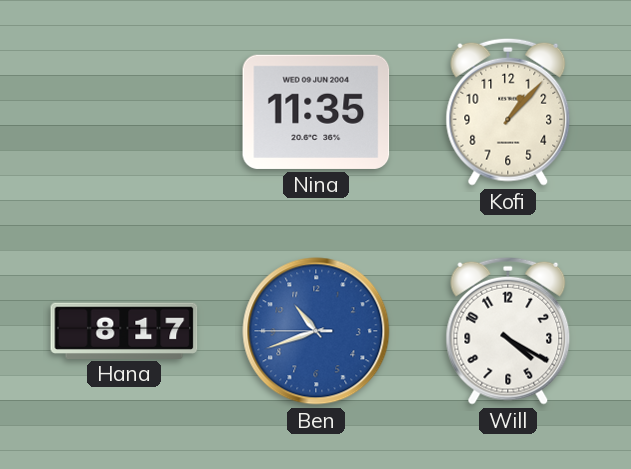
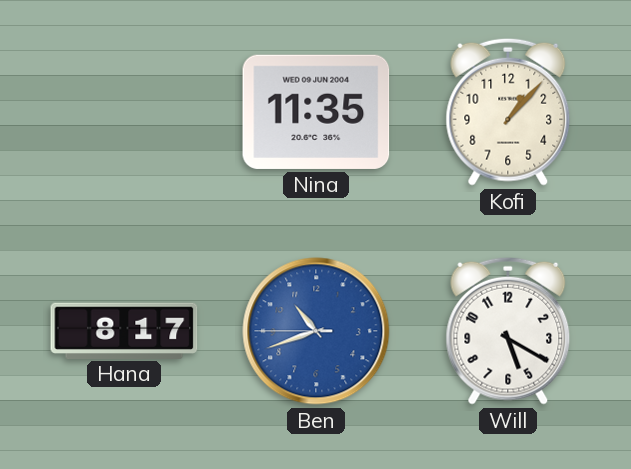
Will: 4:20 -> 5:20
